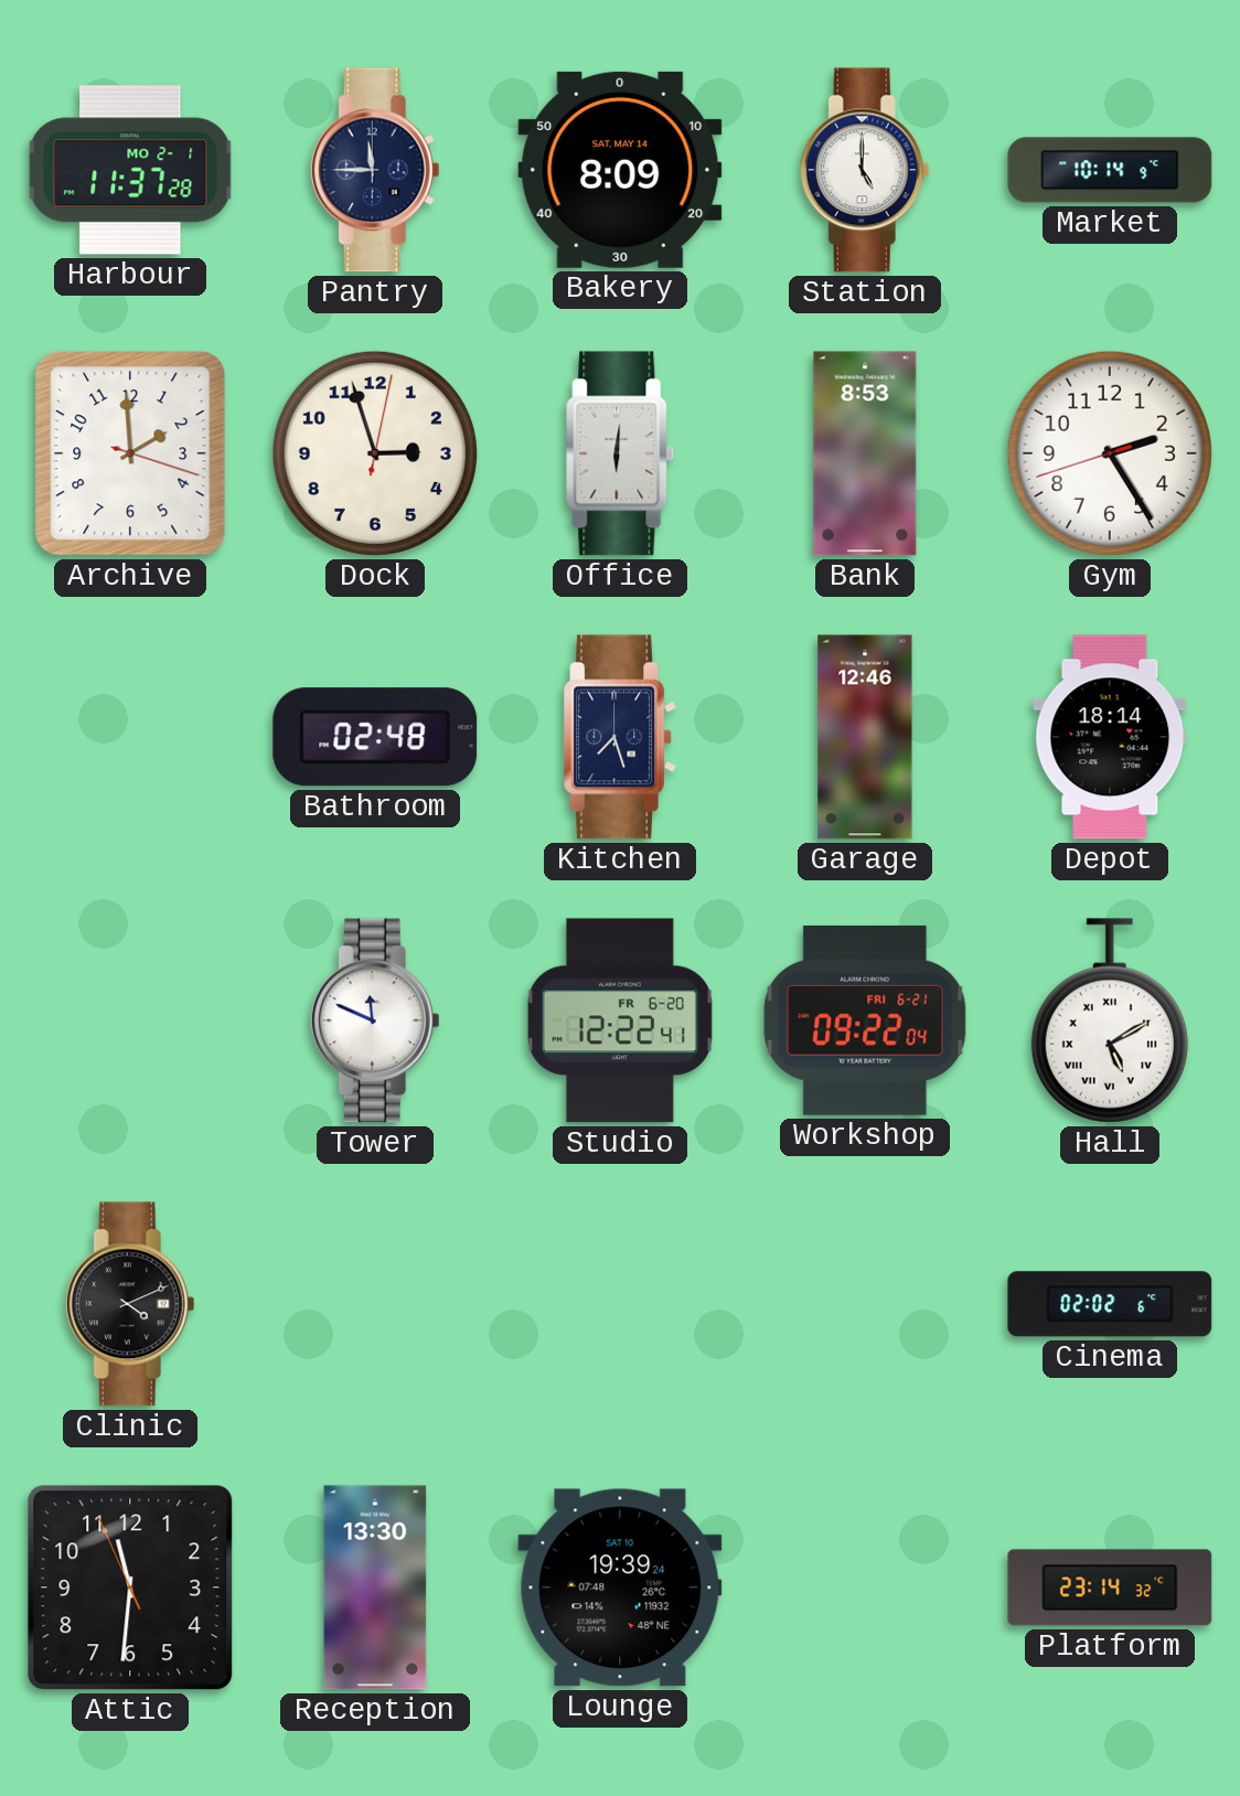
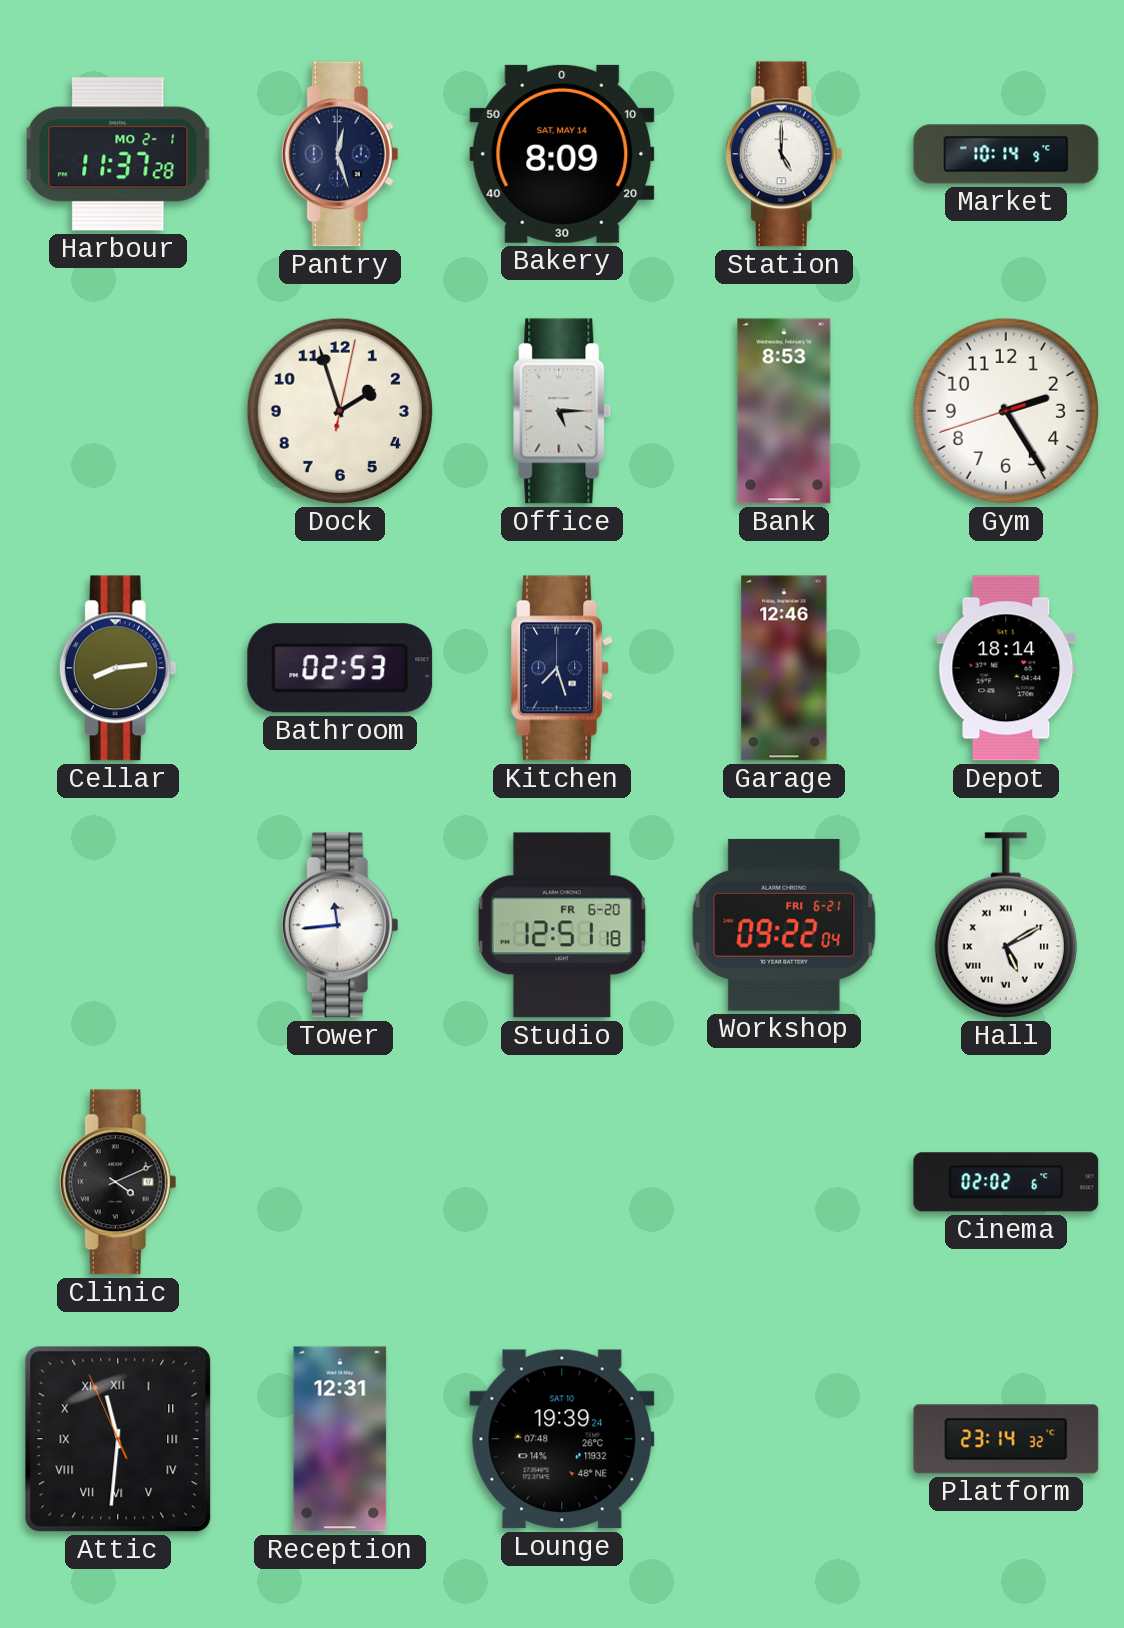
Pantry: 11:45 -> 12:27
Archive: 1:59 -> none
Dock: 2:57 -> 1:57
Office: 6:01 -> 5:15
Cellar: none -> 8:14
Bathroom: 02:48 -> 02:53
Tower: 11:49 -> 11:44
Studio: 12:22 -> 12:51
Attic numerals: Arabic -> Roman
Reception: 13:30 -> 12:31
